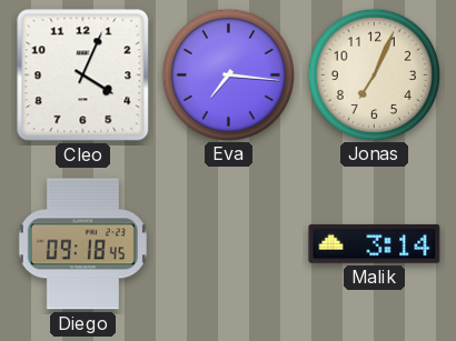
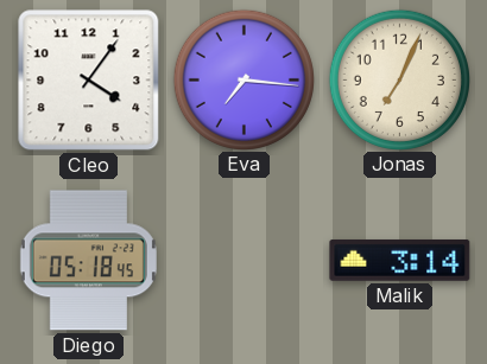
Cleo: 4:04 -> 4:06
Diego: 09:18 -> 05:18
